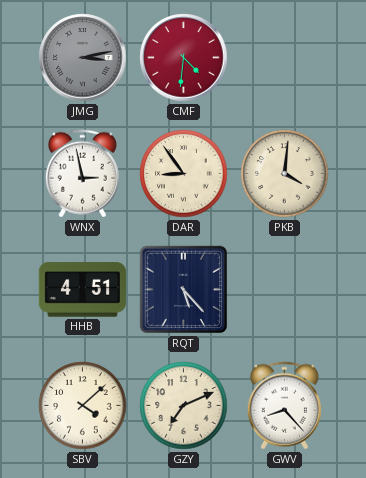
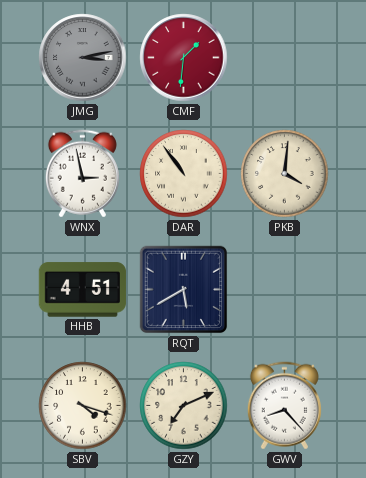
CMF: 4:31 -> 1:31
DAR: 8:54 -> 10:54
RQT: 5:23 -> 5:40
SBV: 4:08 -> 4:18
